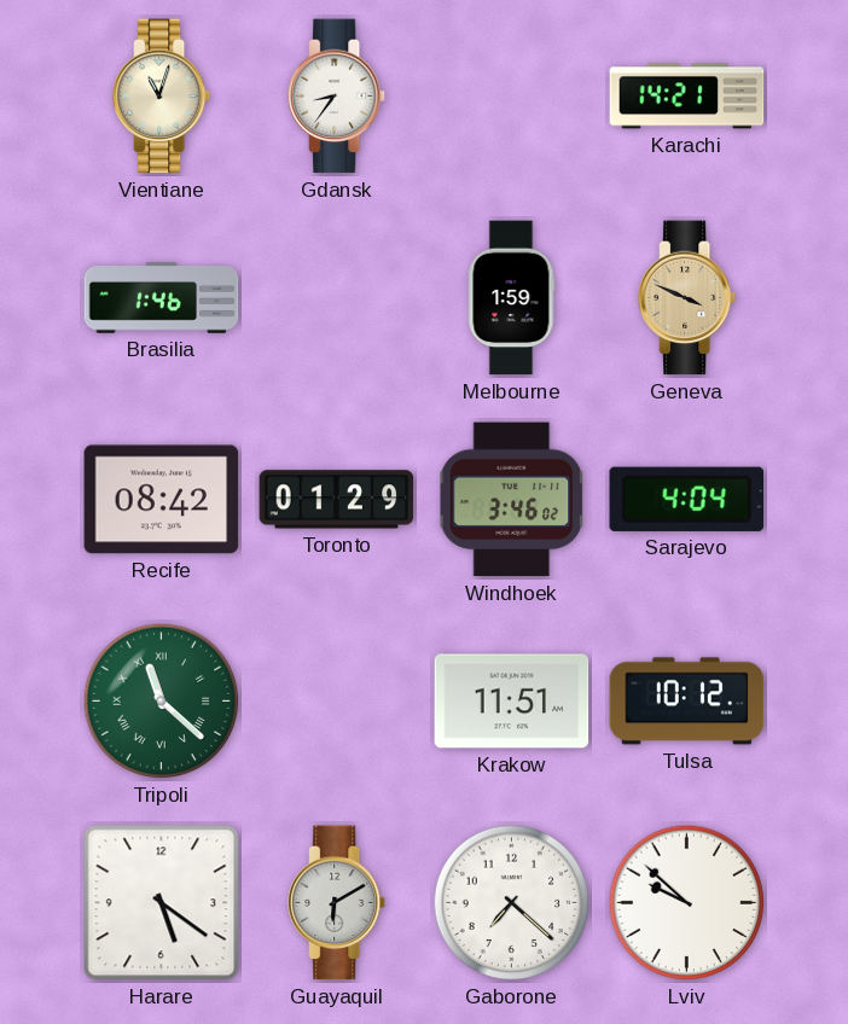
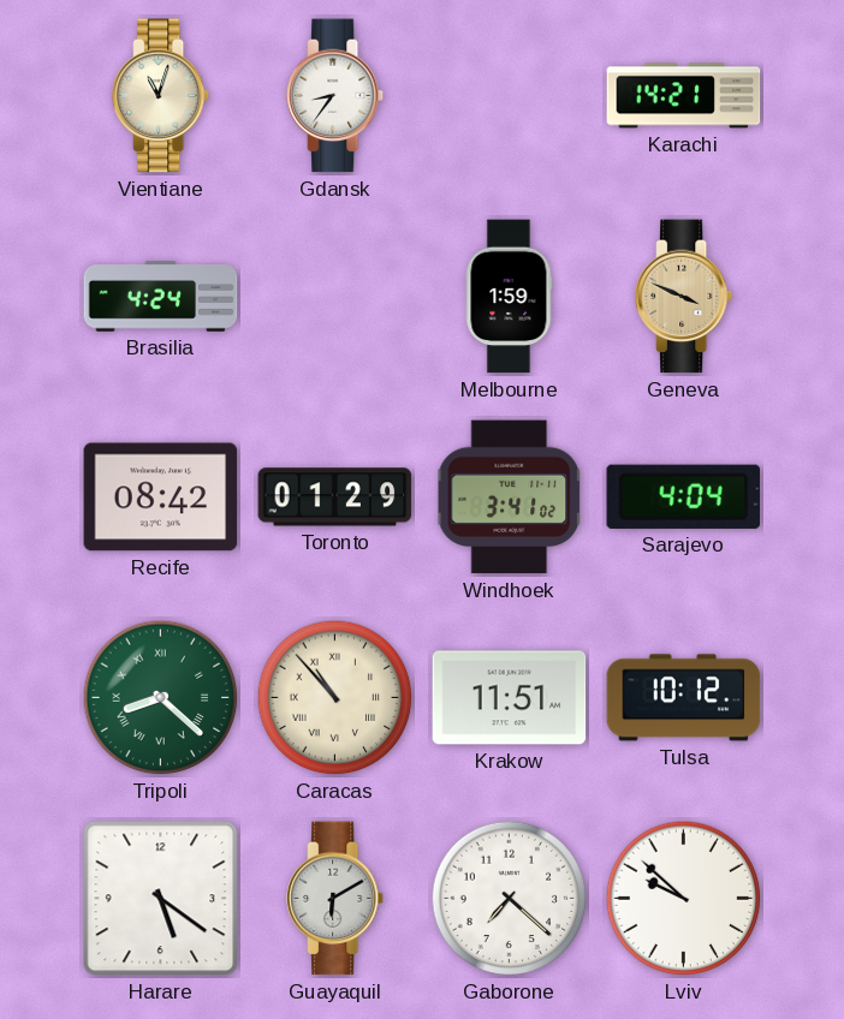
Brasilia: 1:46 -> 4:24
Windhoek: 3:46 -> 3:41
Tripoli: 11:22 -> 8:22
Caracas: none -> 10:53
